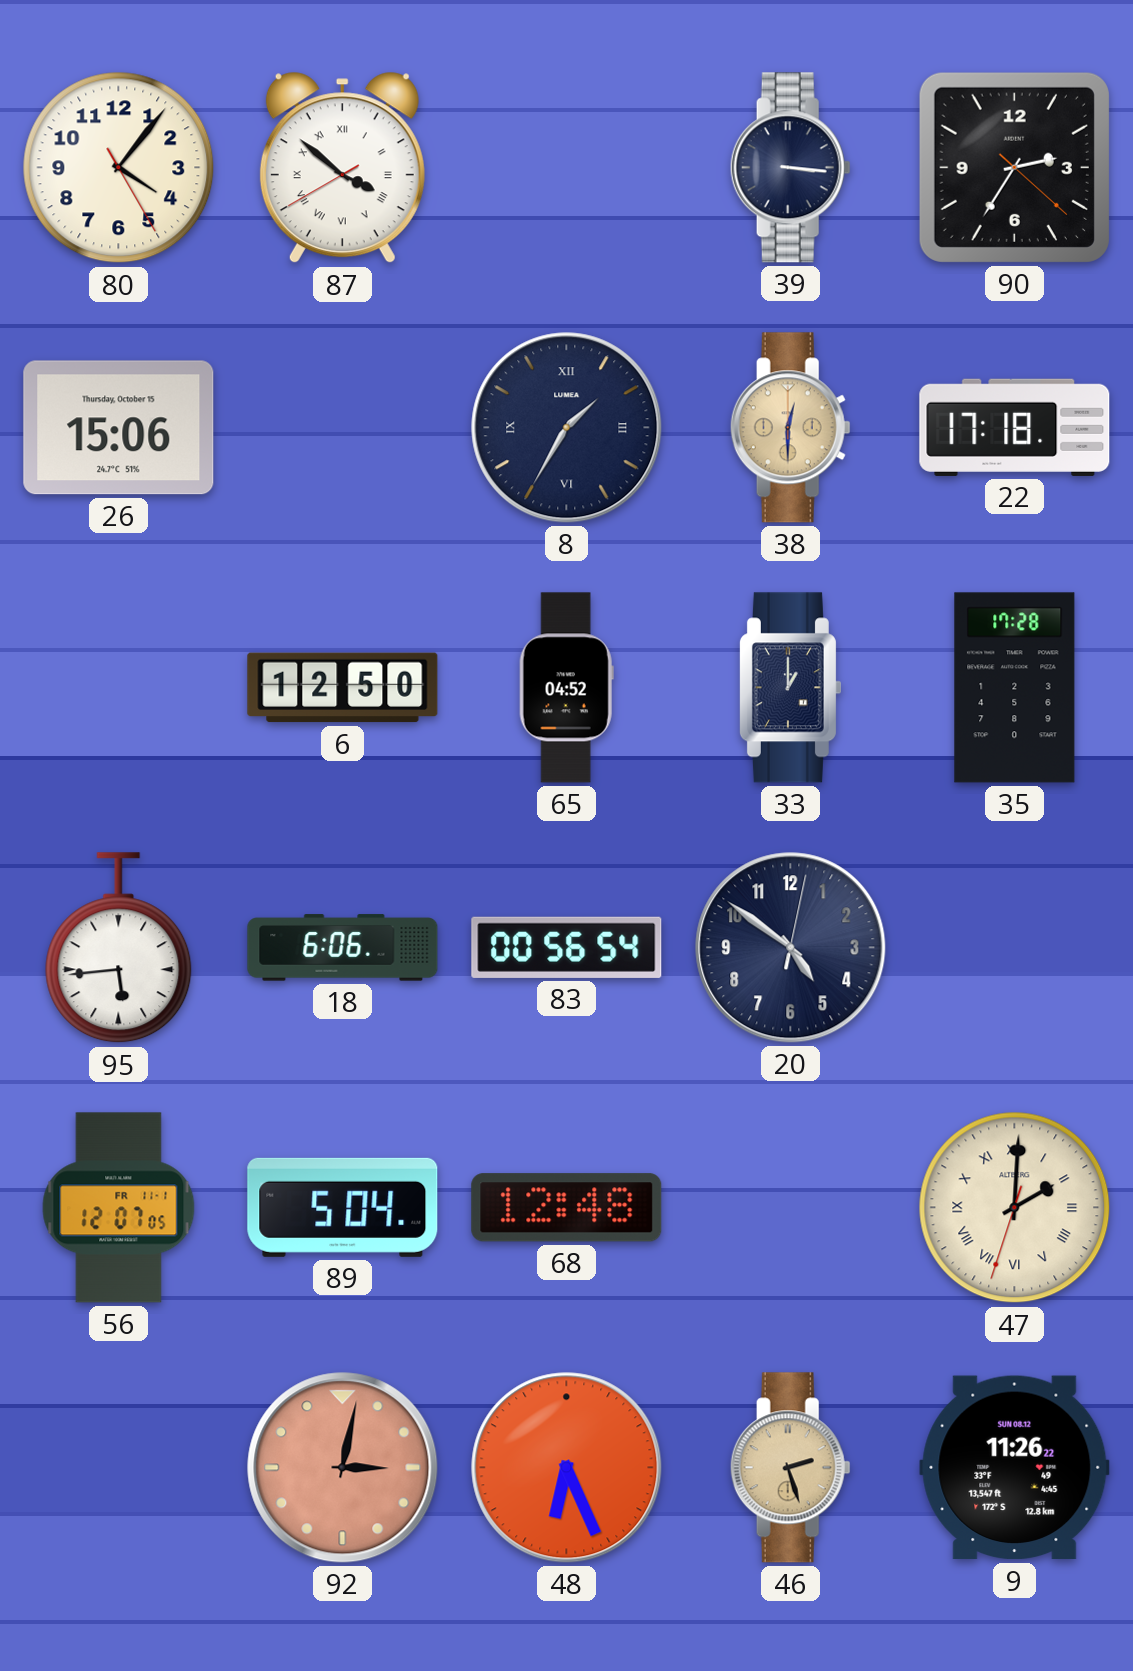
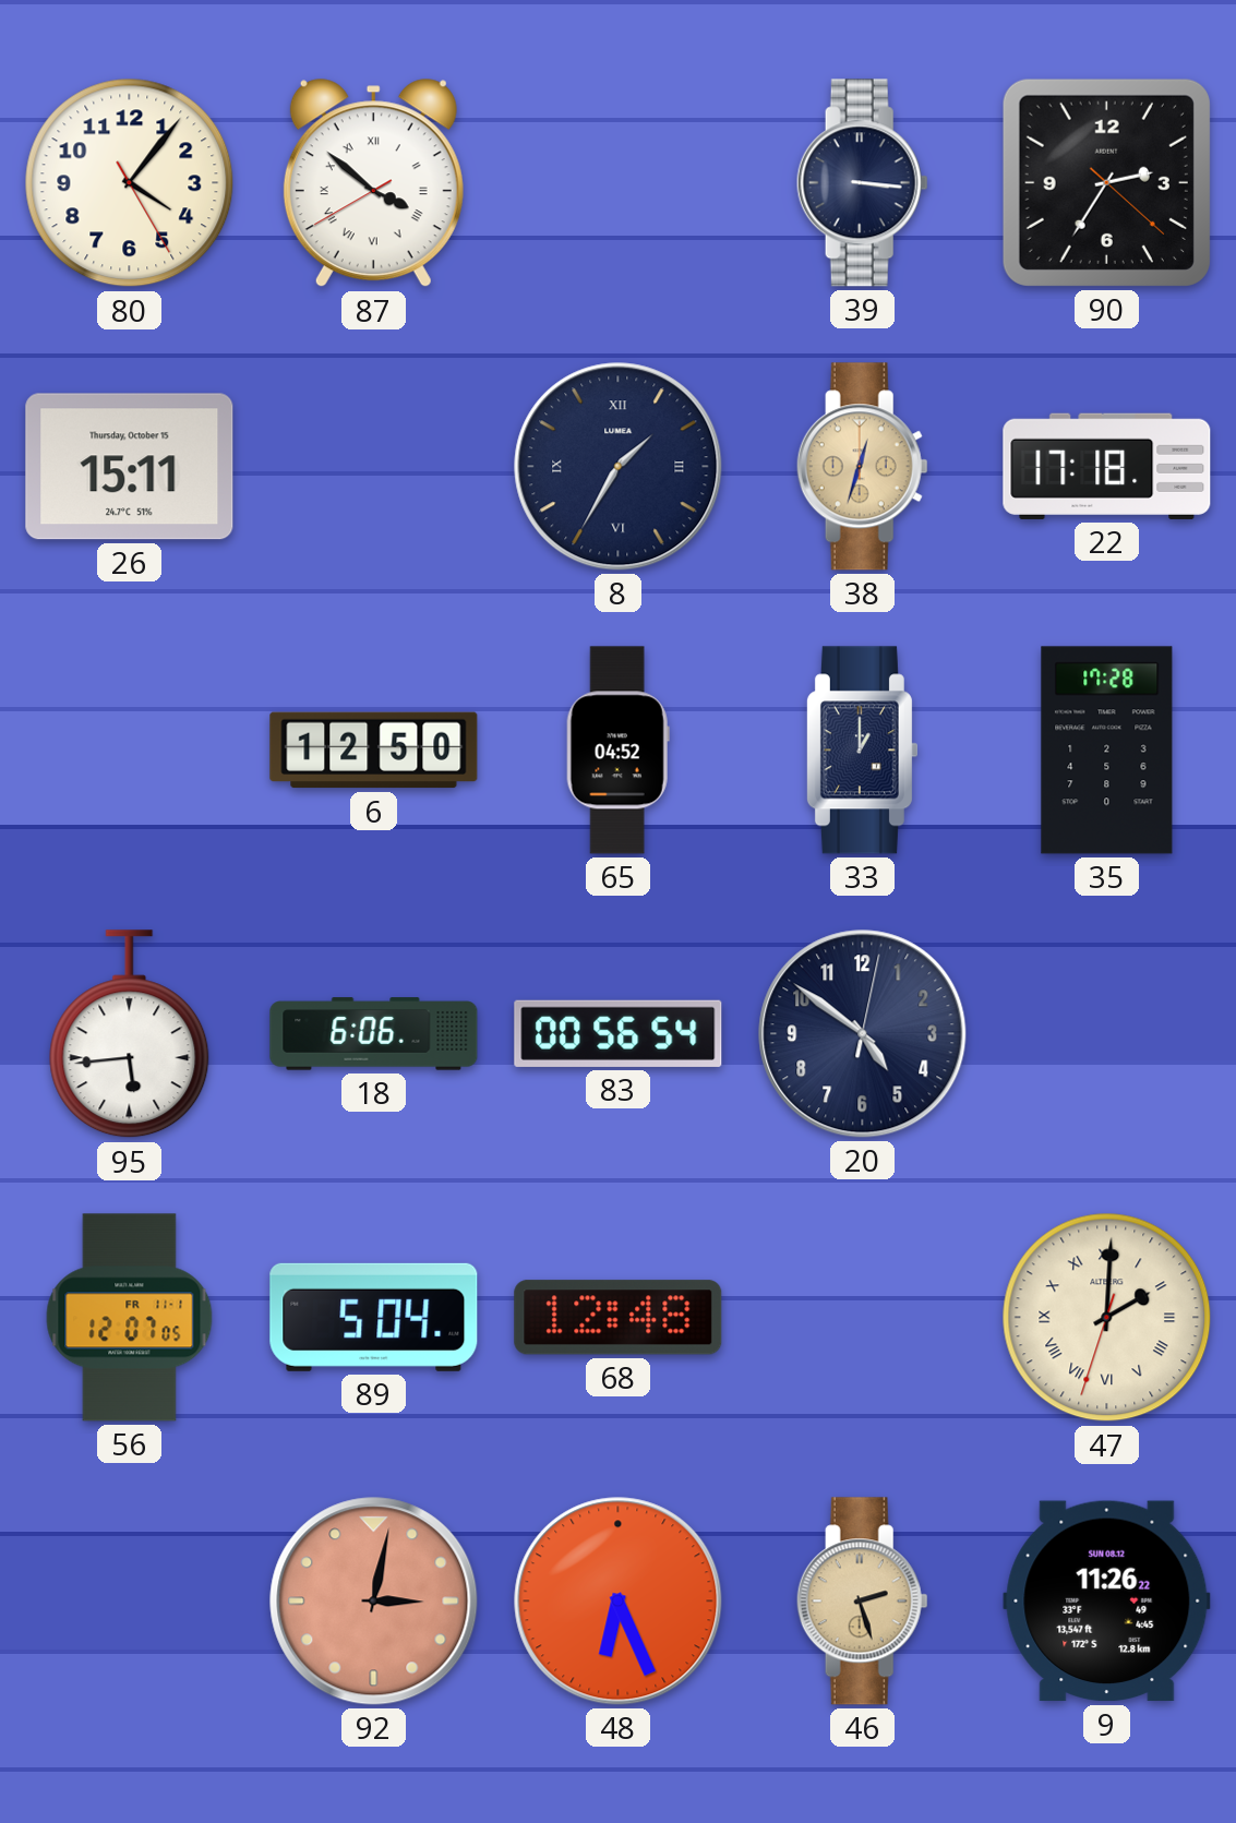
26: 15:06 -> 15:11
38: 12:30 -> 12:33
